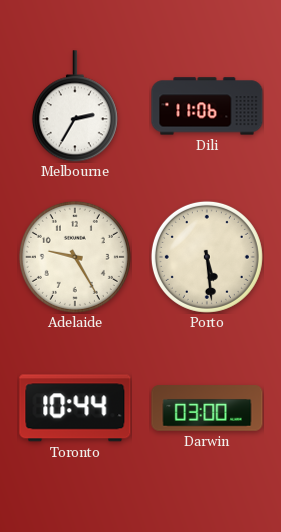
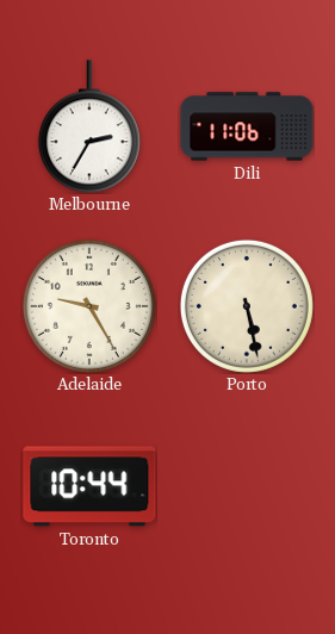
Porto: 5:29 -> 5:28
Darwin: 03:00 -> none
